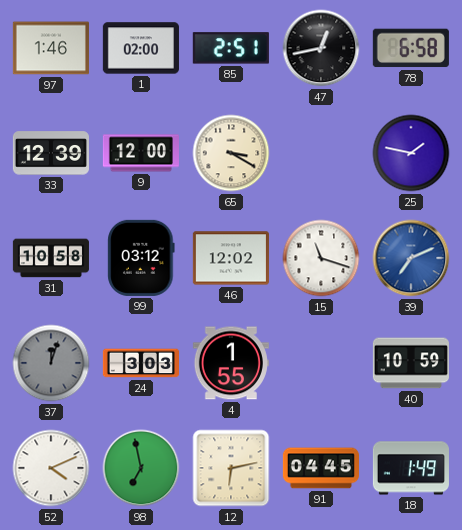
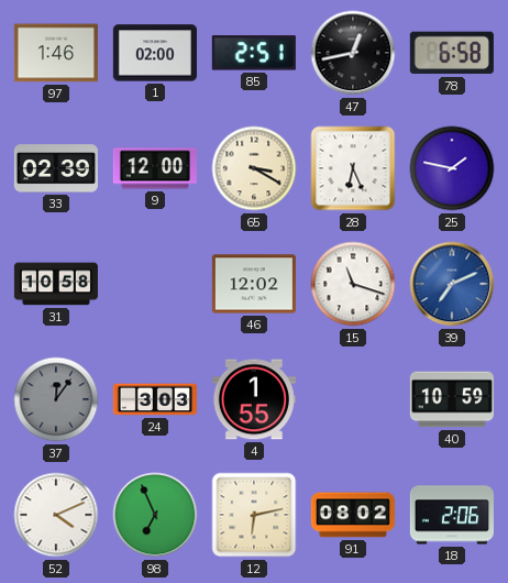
33: 12:39 -> 02:39
28: none -> 6:26
99: 03:12 -> none
37: 12:03 -> 12:06
98: 6:58 -> 6:56
91: 04:45 -> 08:02
18: 1:49 -> 2:06
